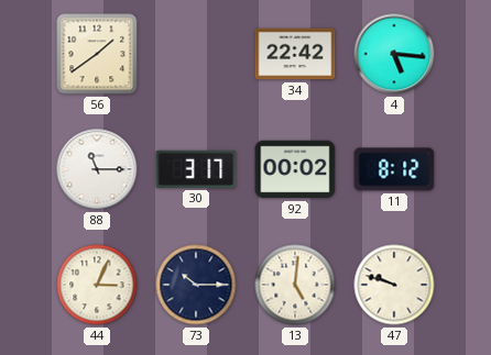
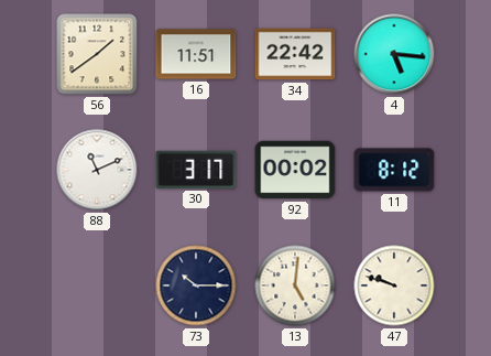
16: none -> 11:51
88: 11:15 -> 11:11
44: 3:04 -> none
